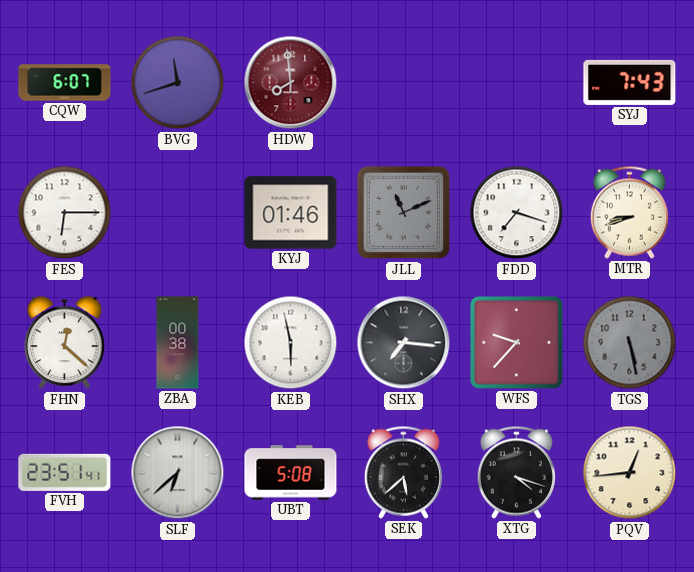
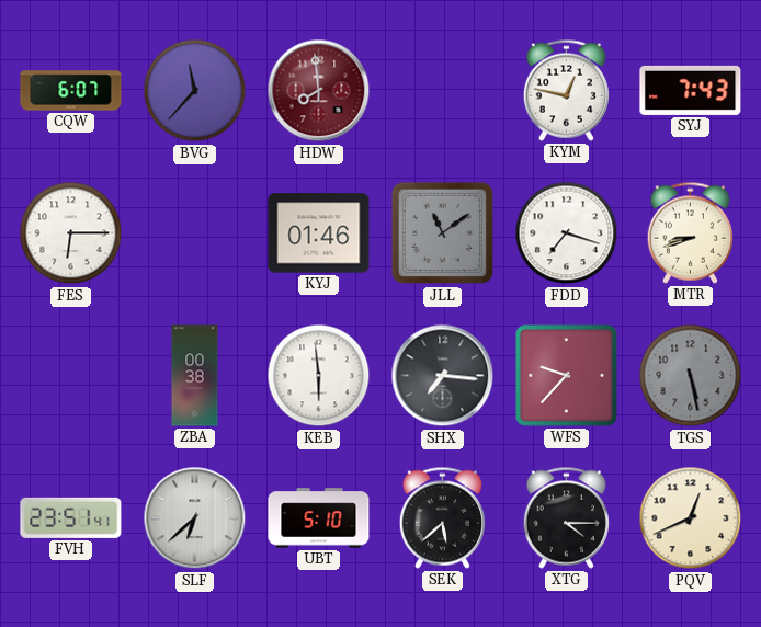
BVG: 11:42 -> 11:37
KYM: none -> 12:47
JLL: 11:11 -> 11:09
FHN: 12:22 -> none
KEB: 5:58 -> 5:59
UBT: 5:08 -> 5:10
XTG: 4:18 -> 4:15
PQV: 12:44 -> 12:41
